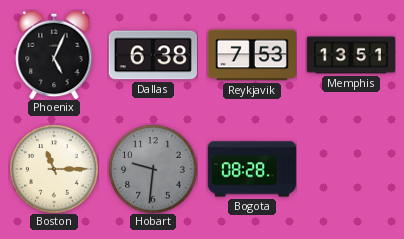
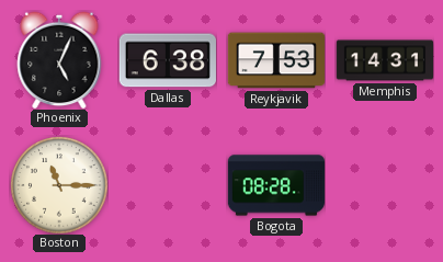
Memphis: 13:51 -> 14:31
Hobart: 9:31 -> none
